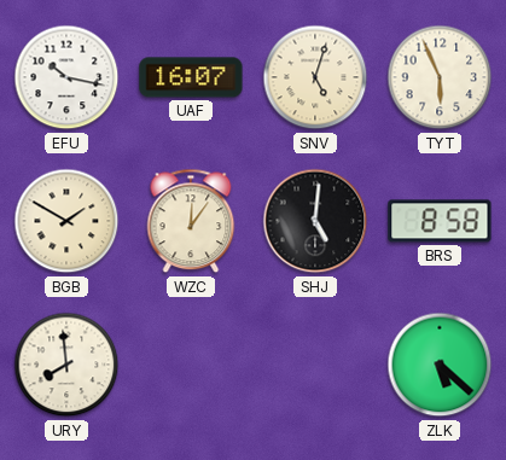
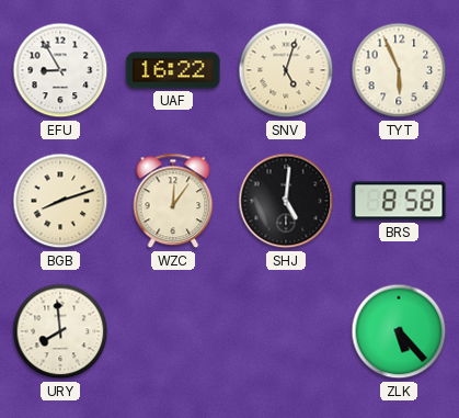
EFU: 10:17 -> 8:55
UAF: 16:07 -> 16:22
BGB: 1:50 -> 8:12
ZLK: 5:22 -> 5:23
